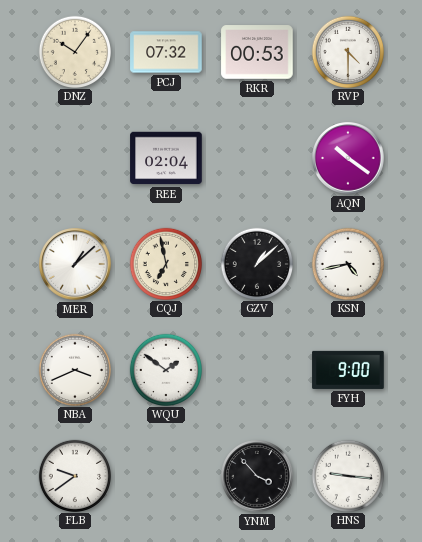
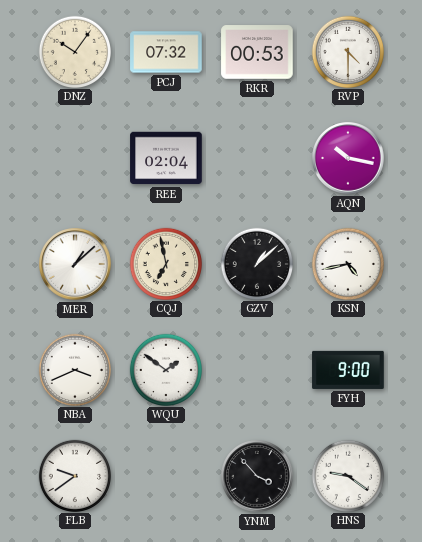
AQN: 10:21 -> 10:17
HNS: 9:16 -> 9:21
